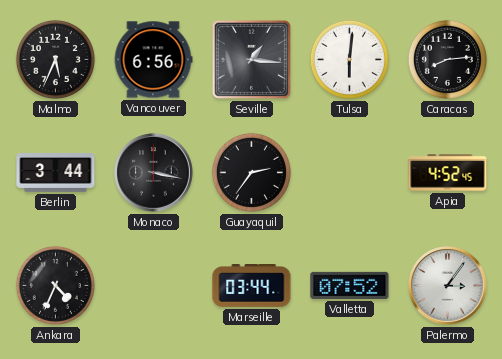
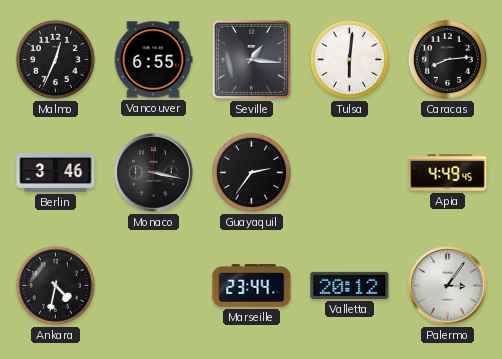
Malmo: 5:34 -> 12:34
Vancouver: 6:56 -> 6:55
Berlin: 3:44 -> 3:46
Apia: 4:52 -> 4:49
Ankara: 4:34 -> 4:32
Marseille: 03:44 -> 23:44
Valletta: 07:52 -> 20:12
